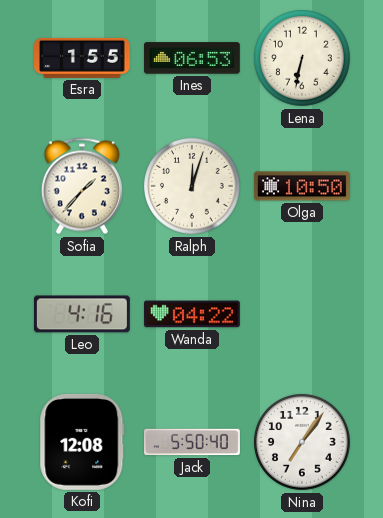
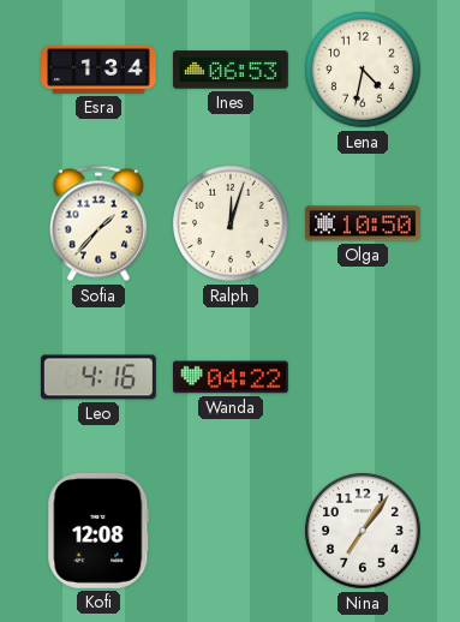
Esra: 1:55 -> 1:34
Lena: 6:32 -> 4:32
Jack: 5:50 -> none
